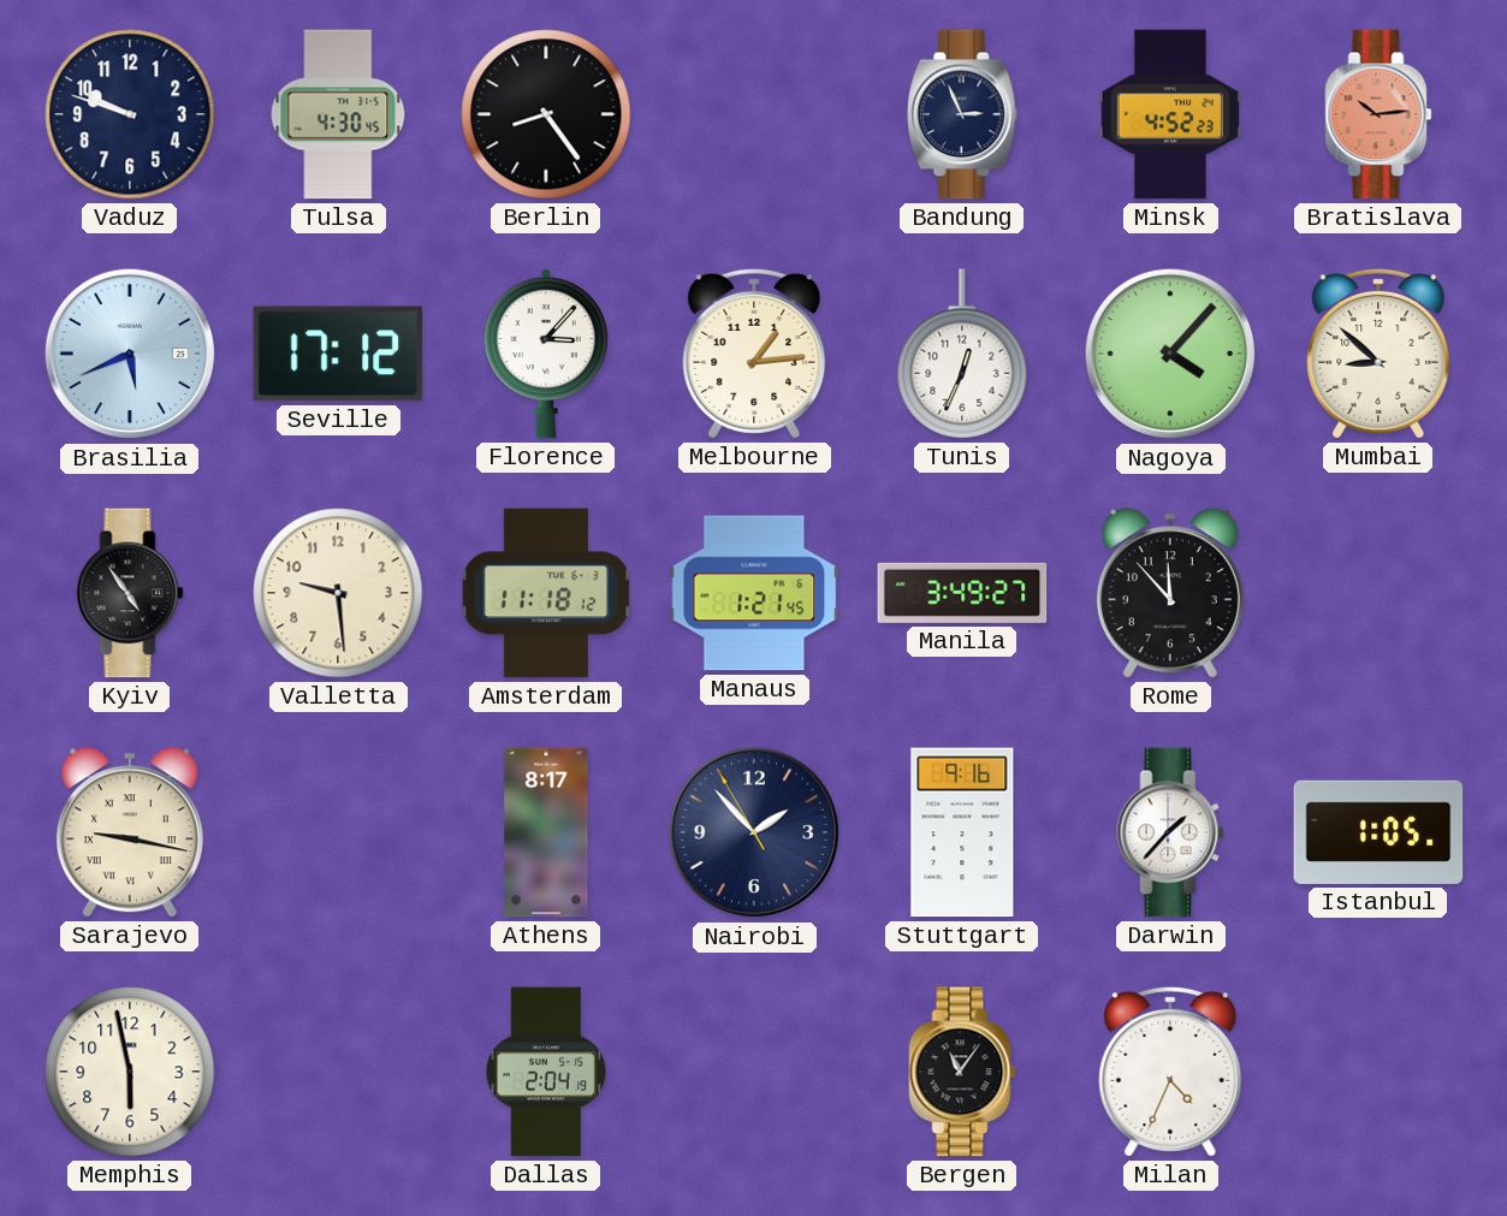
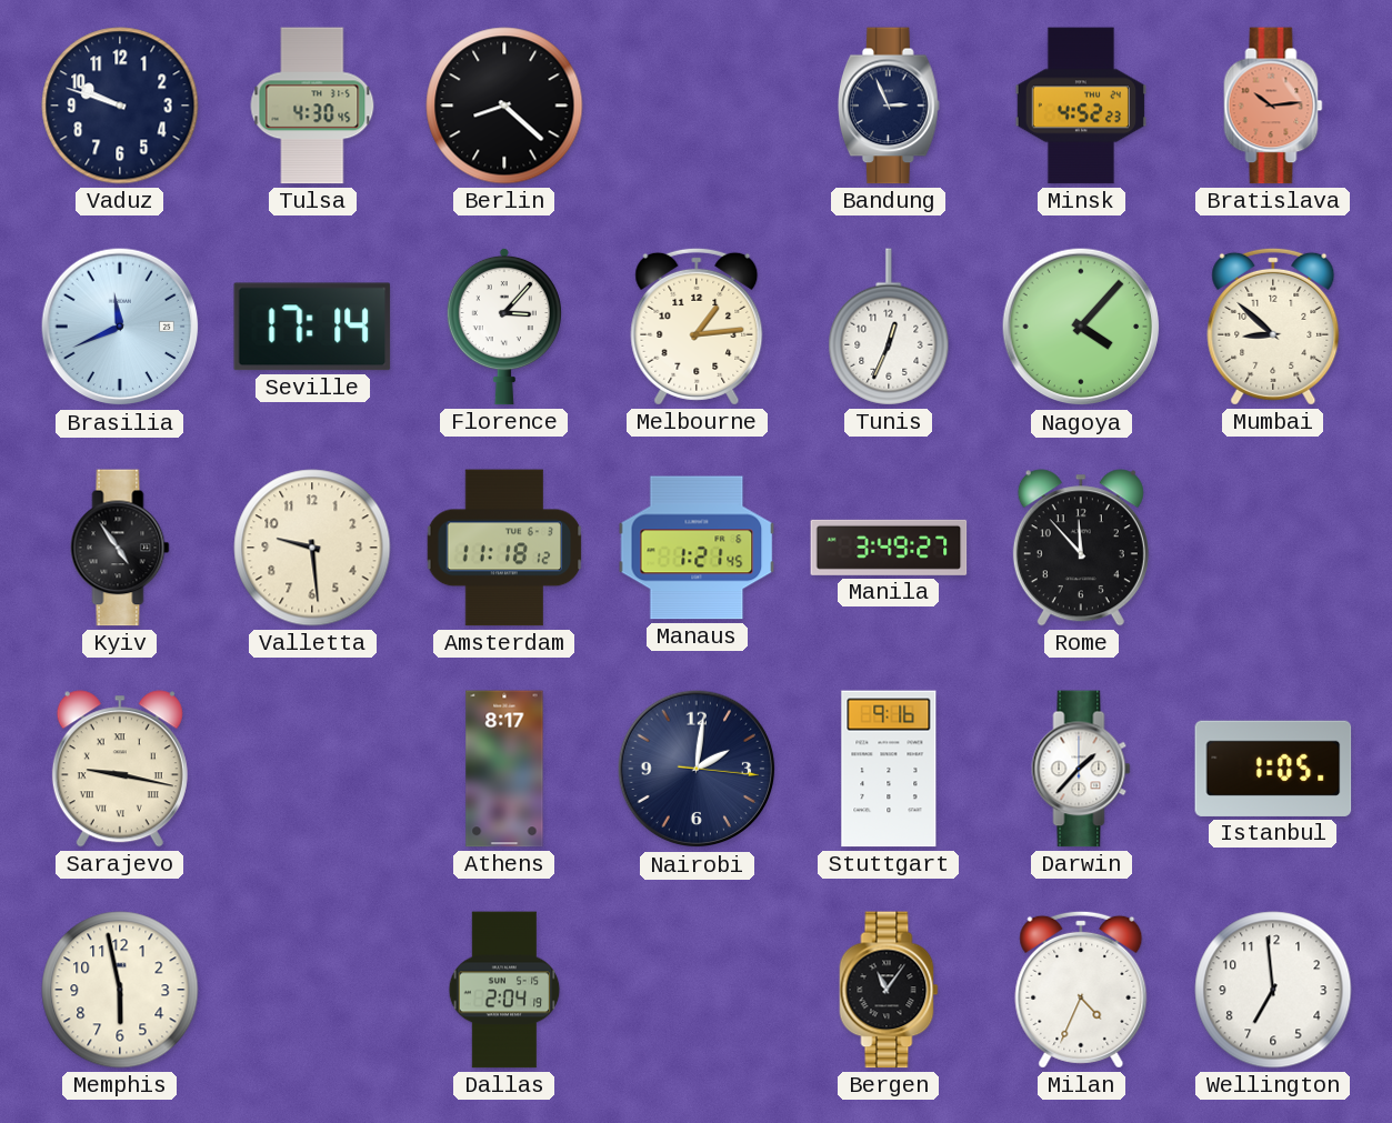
Berlin: 8:24 -> 8:22
Brasilia: 5:41 -> 11:41
Seville: 17:12 -> 17:14
Nairobi: 1:52 -> 2:01
Wellington: none -> 6:59
